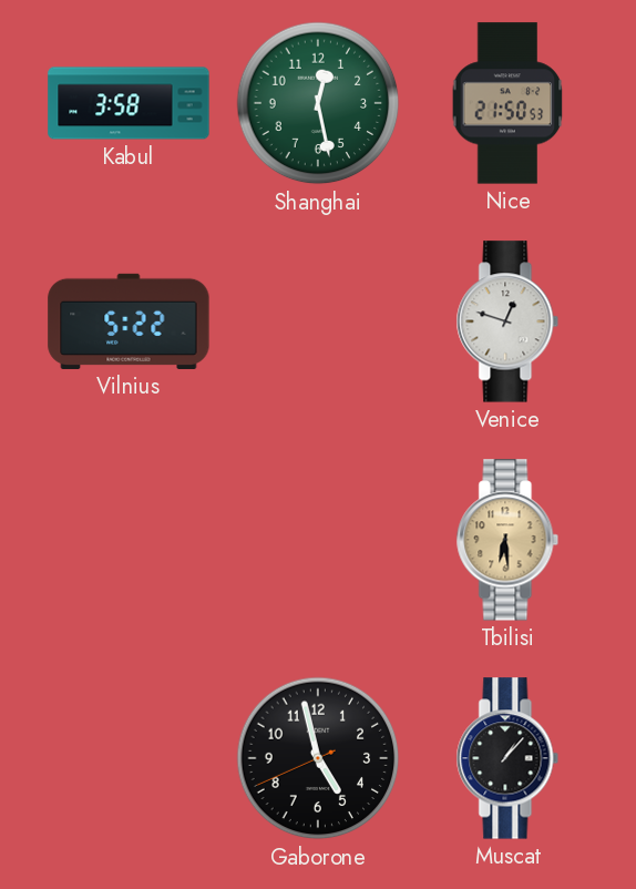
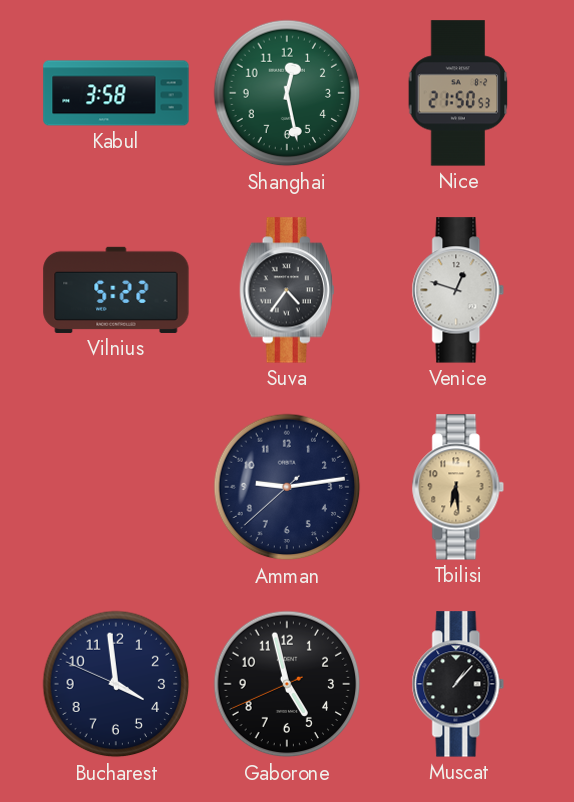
Suva: none -> 4:36
Amman: none -> 9:13
Bucharest: none -> 3:58
